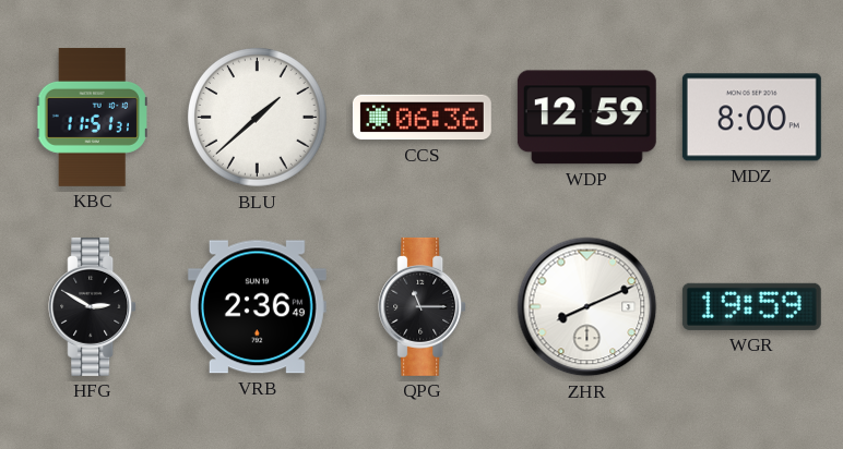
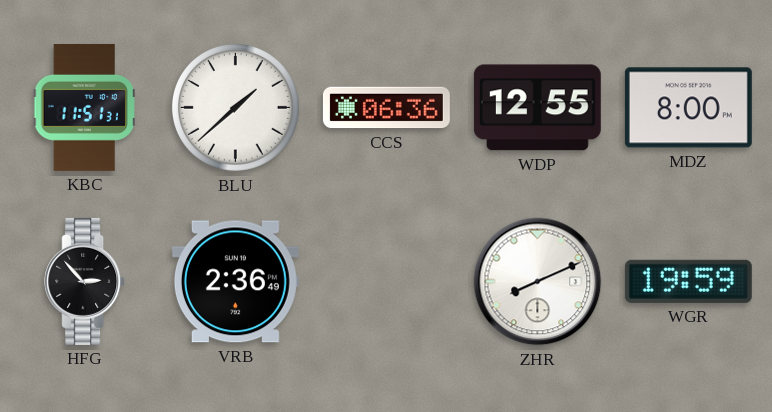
WDP: 12:59 -> 12:55
HFG: 2:50 -> 2:53
QPG: 11:15 -> none
